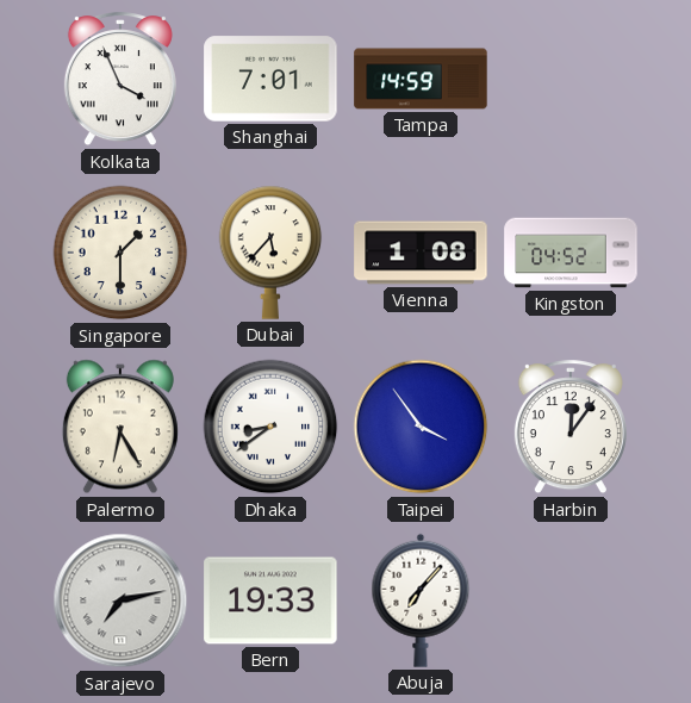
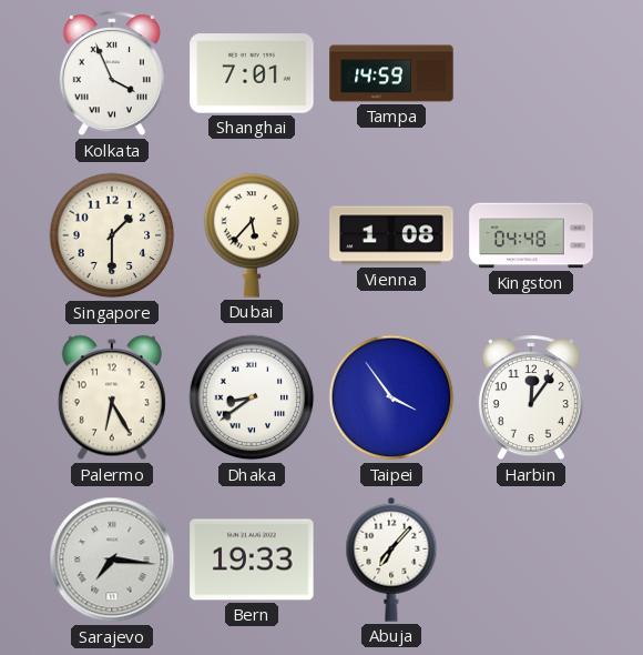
Kingston: 04:52 -> 04:48
Sarajevo: 7:13 -> 7:16
